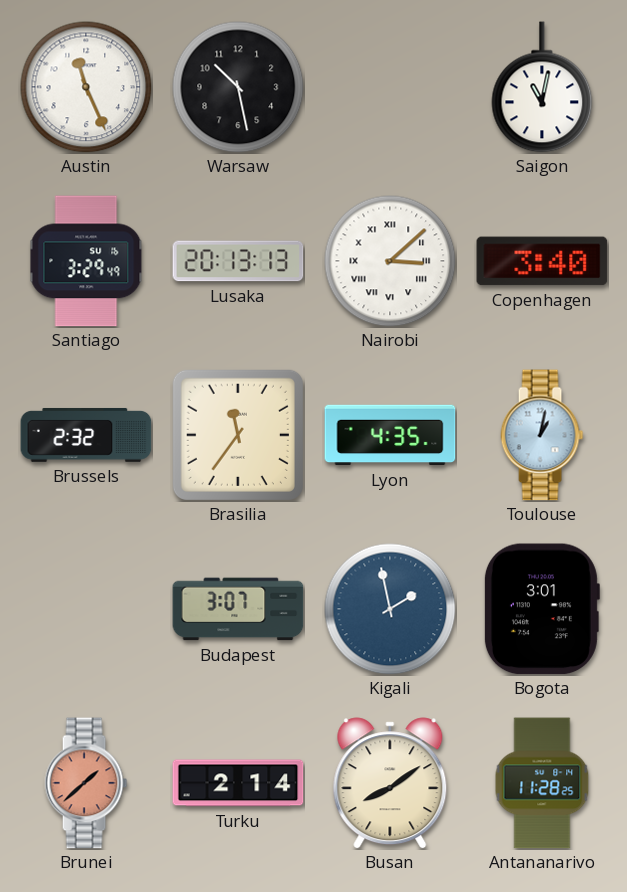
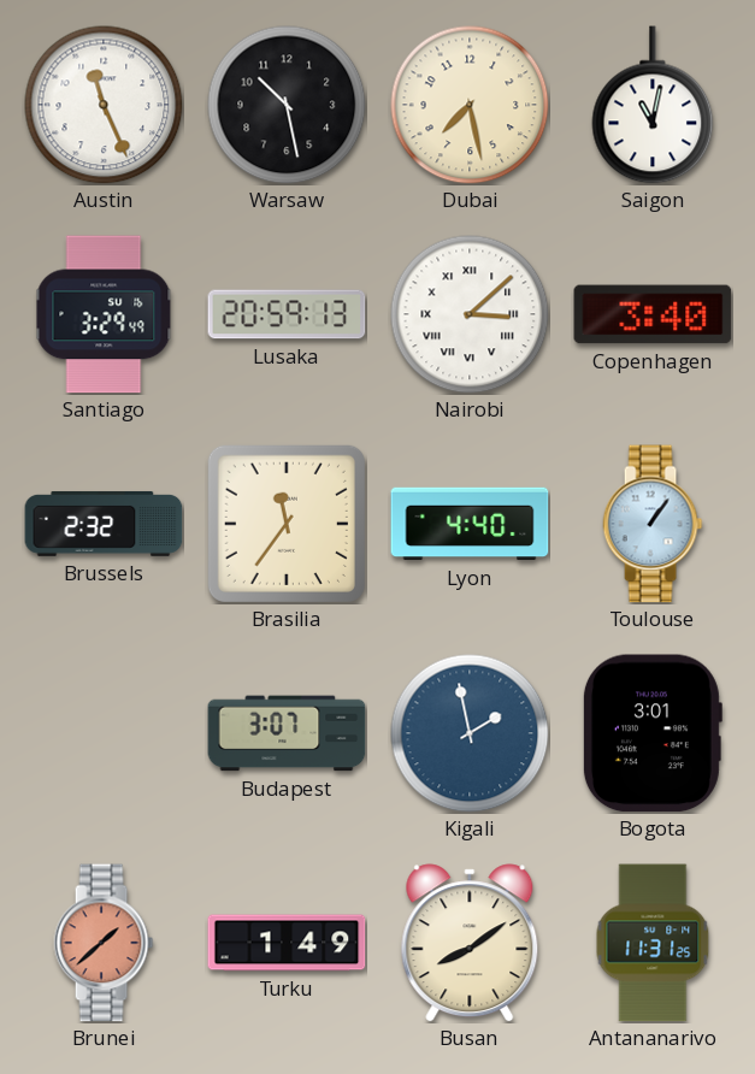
Dubai: none -> 7:28
Lusaka: 20:13 -> 20:59
Lyon: 4:35 -> 4:40
Toulouse: 1:02 -> 1:06
Turku: 2:14 -> 1:49
Antananarivo: 11:28 -> 11:31
